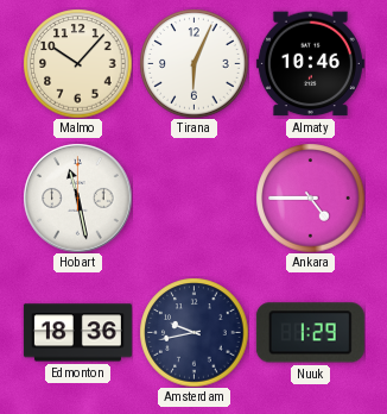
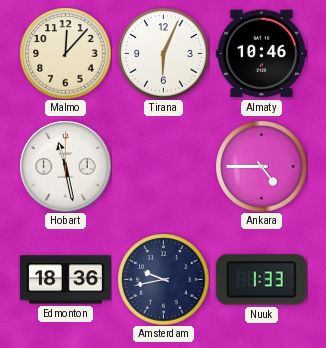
Malmo: 10:07 -> 12:07
Nuuk: 1:29 -> 1:33
